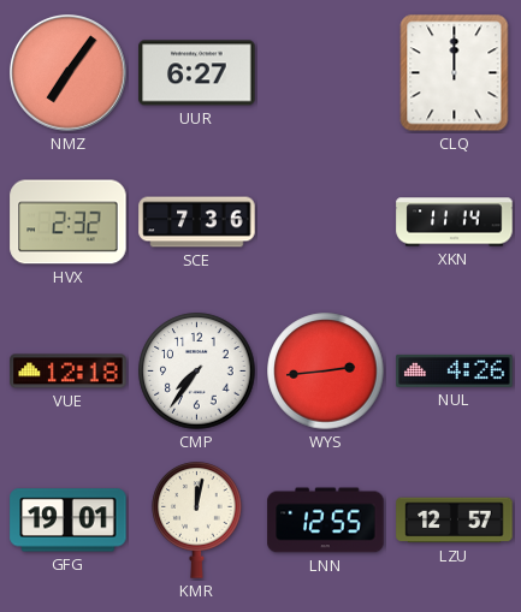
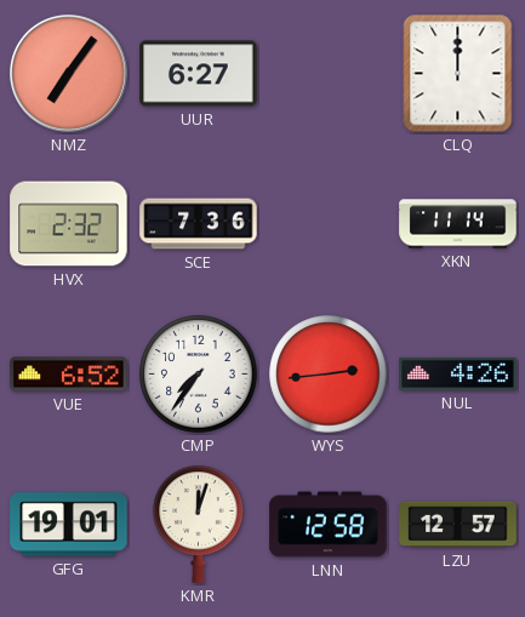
VUE: 12:18 -> 6:52
KMR: 12:02 -> 12:03
LNN: 12:55 -> 12:58
